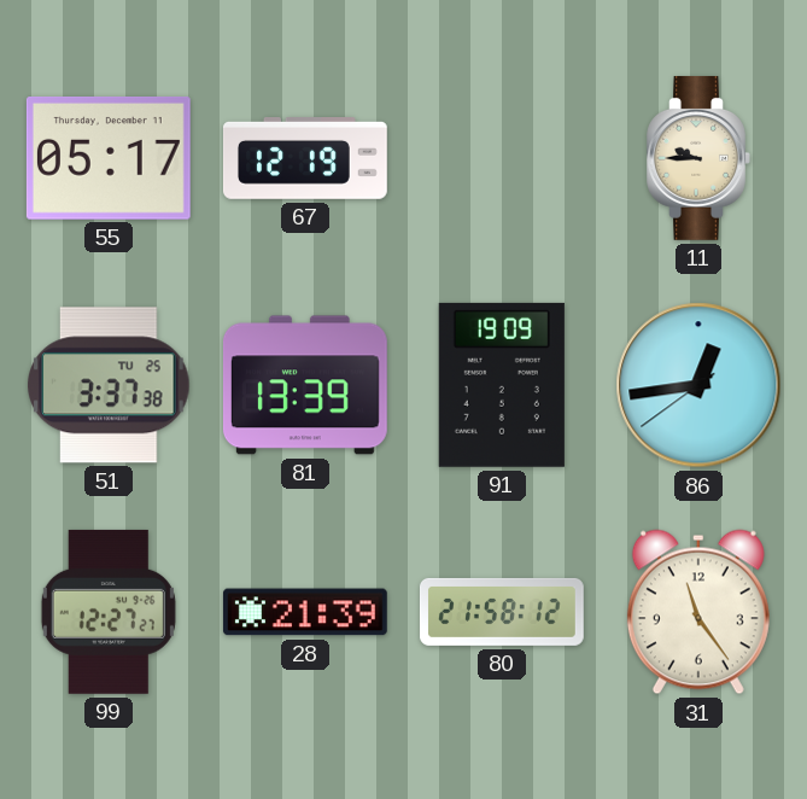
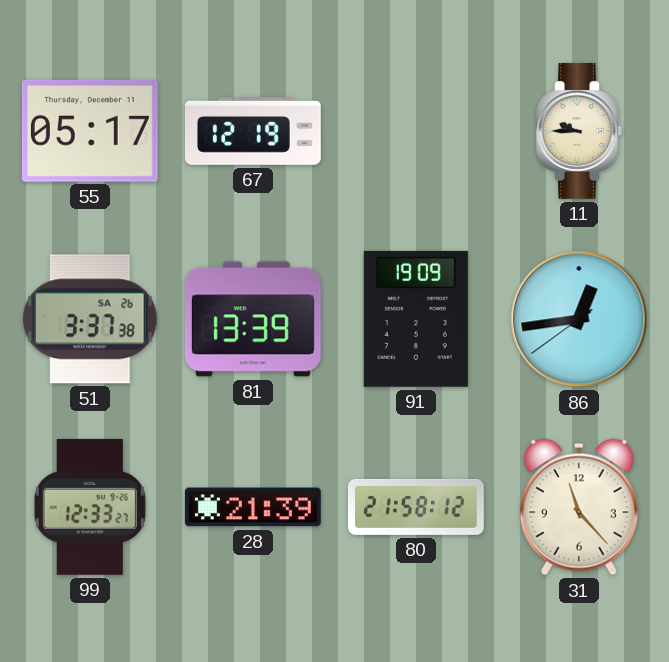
51 date: TU 25 -> SA 26
99: 12:27 -> 12:33
31: 11:24 -> 11:23
